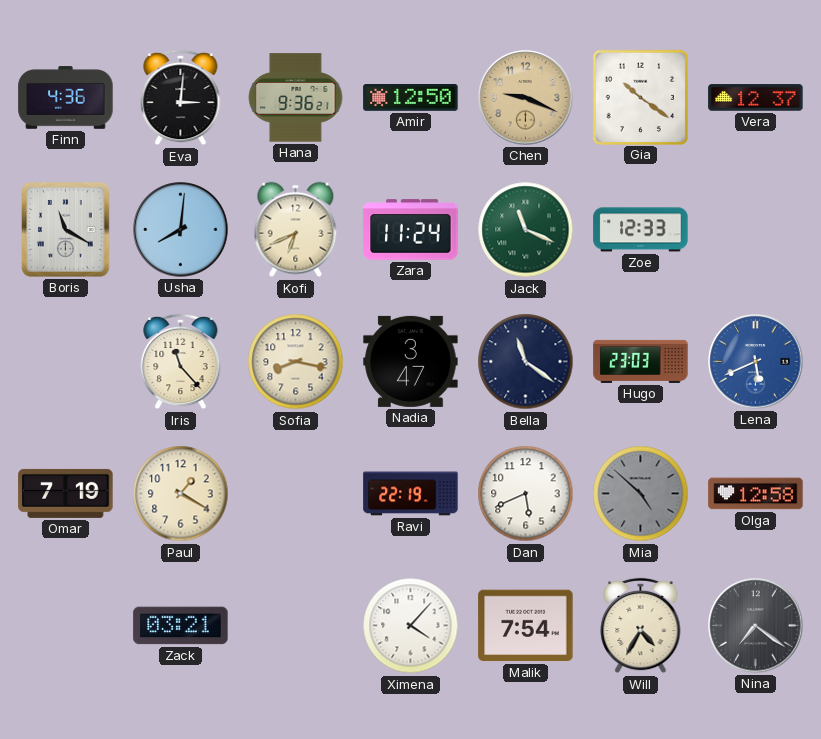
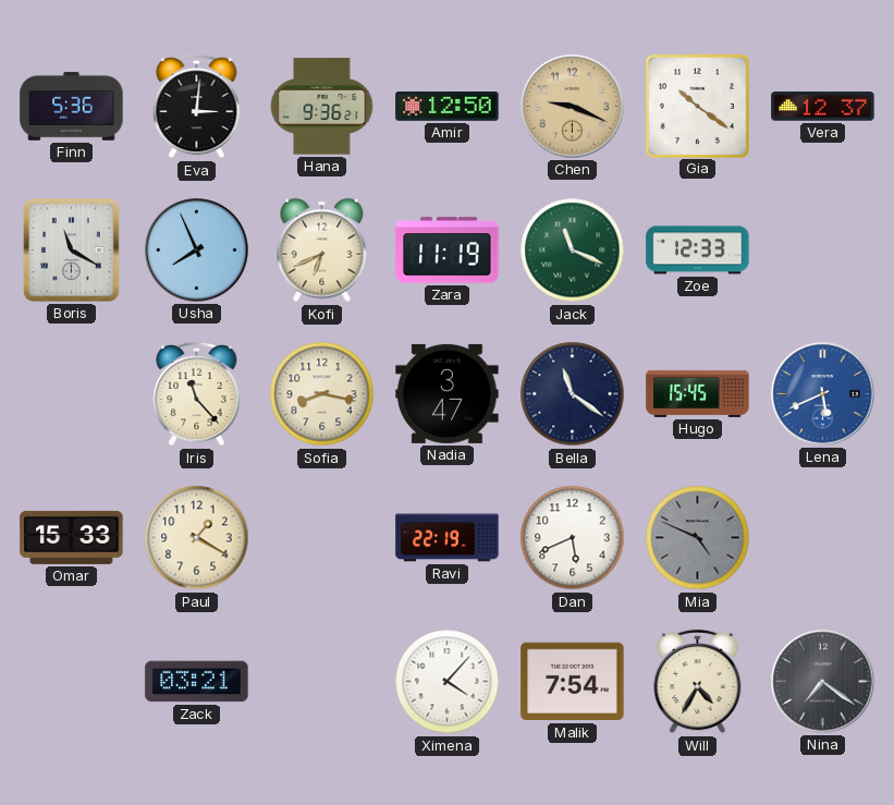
Finn: 4:36 -> 5:36
Usha: 8:01 -> 7:56
Zara: 11:24 -> 11:19
Hugo: 23:03 -> 15:45
Omar: 7:19 -> 15:33
Mia: 4:52 -> 4:49
Olga: 12:58 -> none
